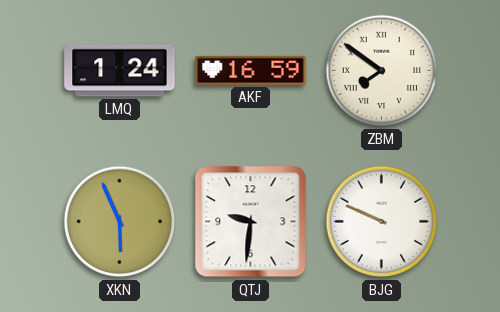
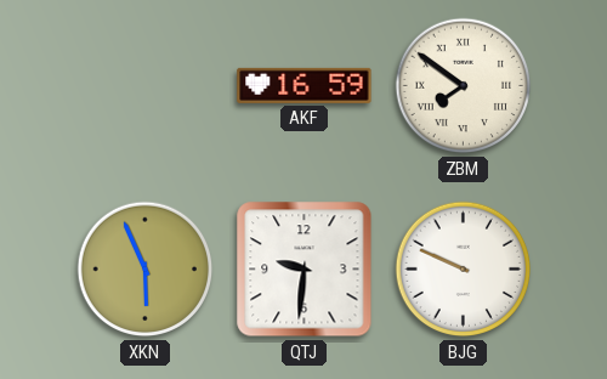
LMQ: 1:24 -> none
